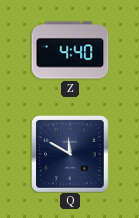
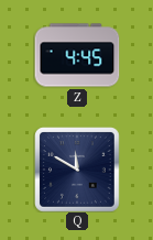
Z: 4:40 -> 4:45
